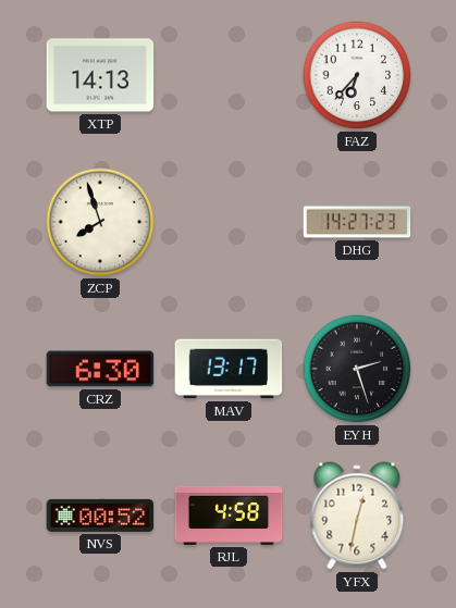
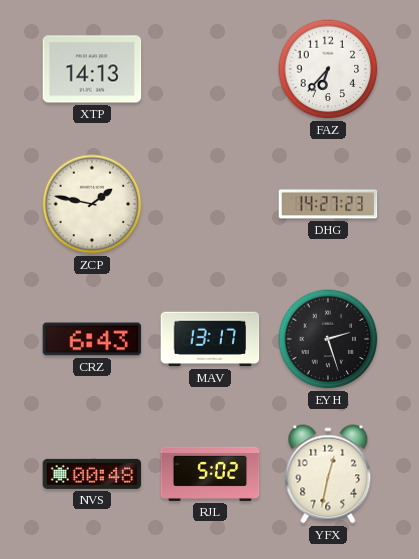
ZCP: 7:57 -> 1:47
CRZ: 6:30 -> 6:43
NVS: 00:52 -> 00:48
RJL: 4:58 -> 5:02
